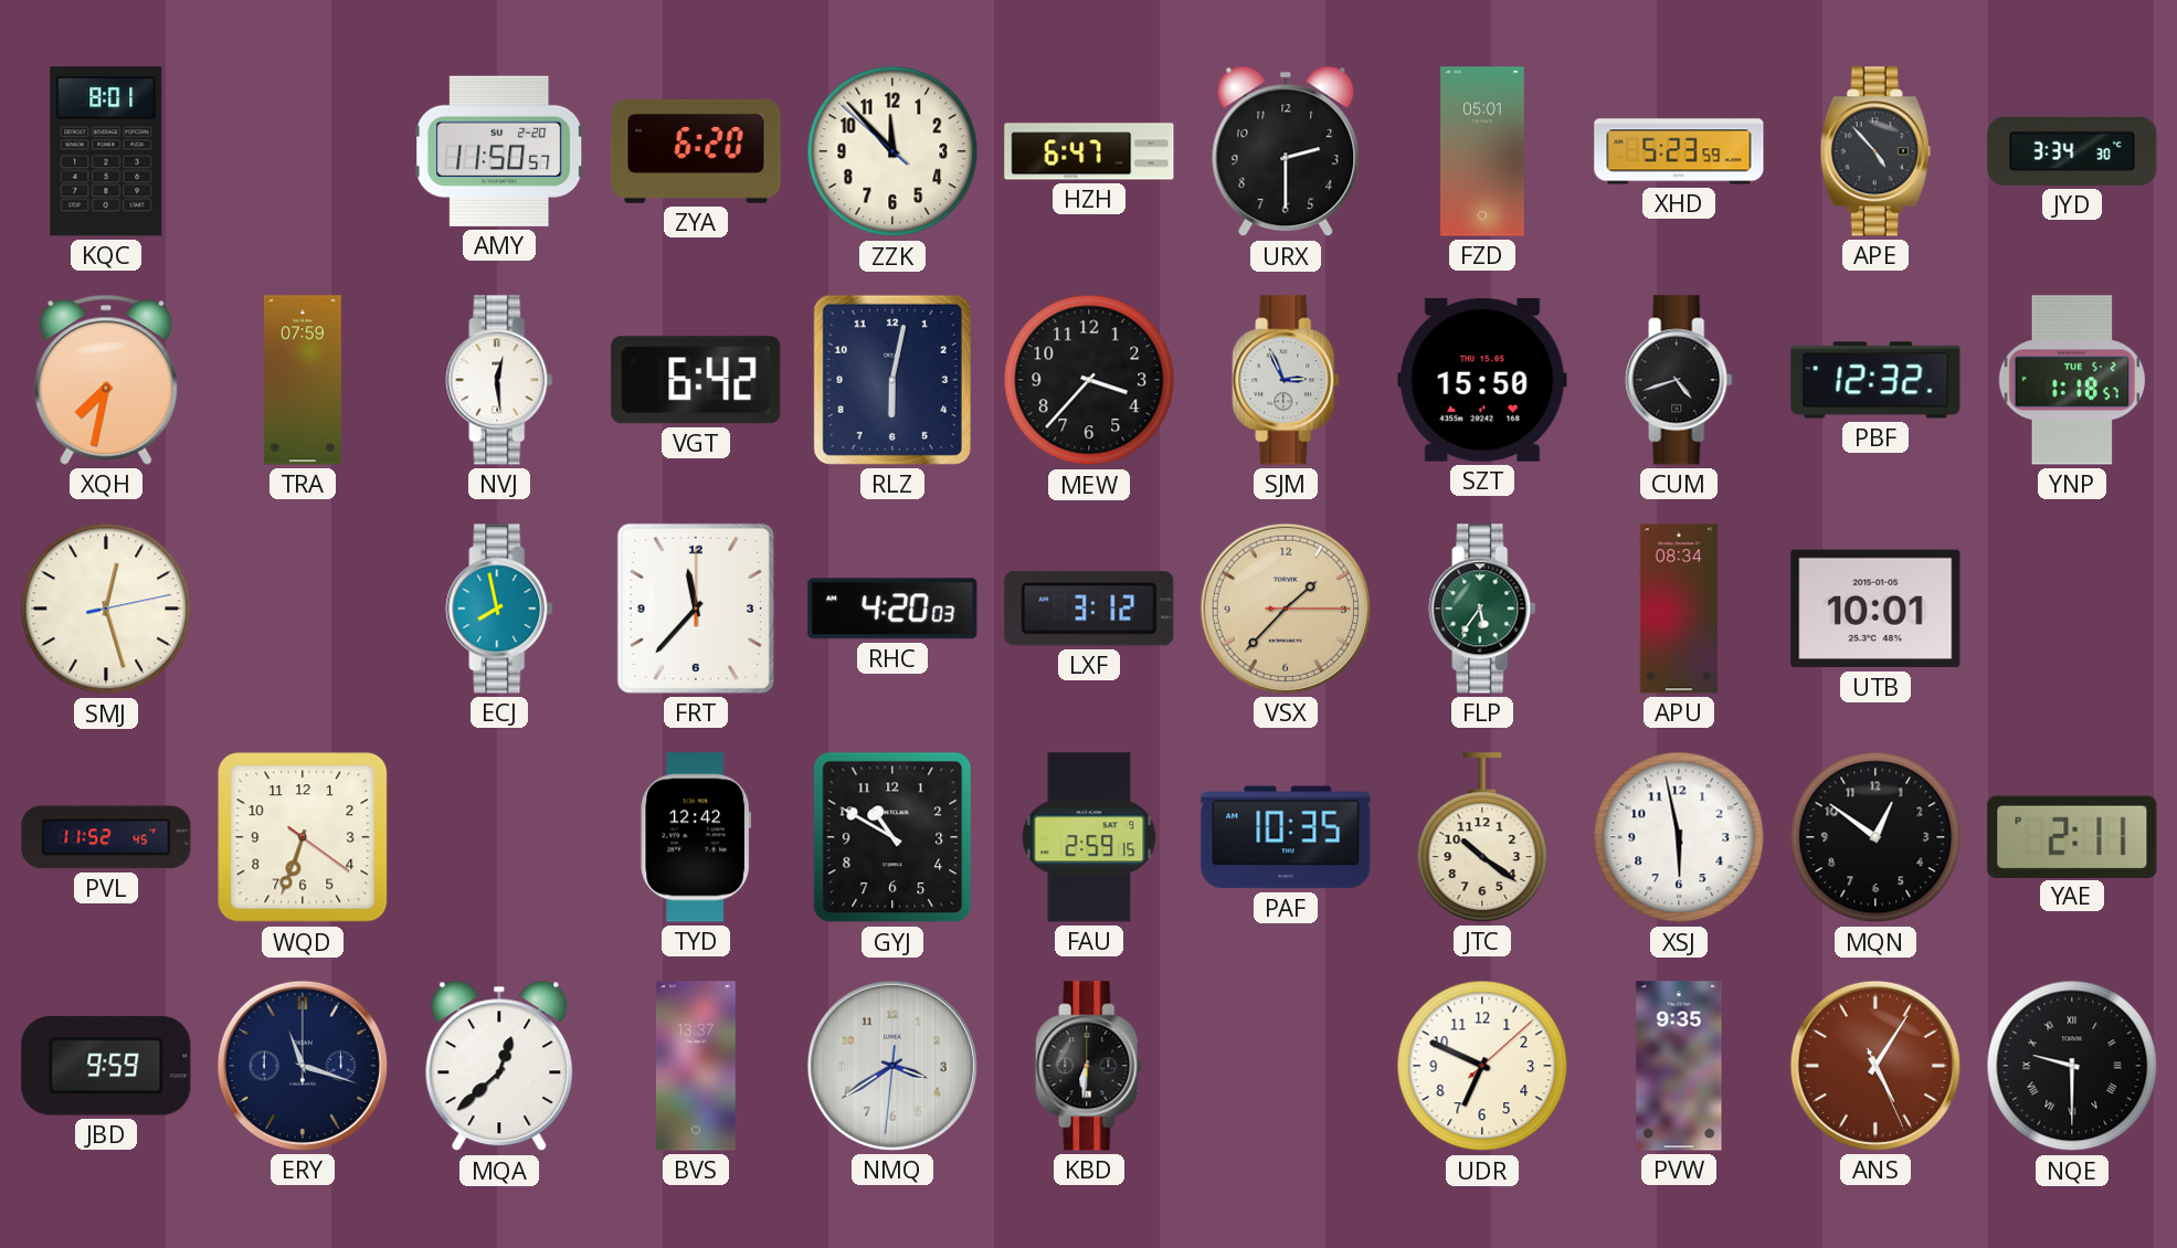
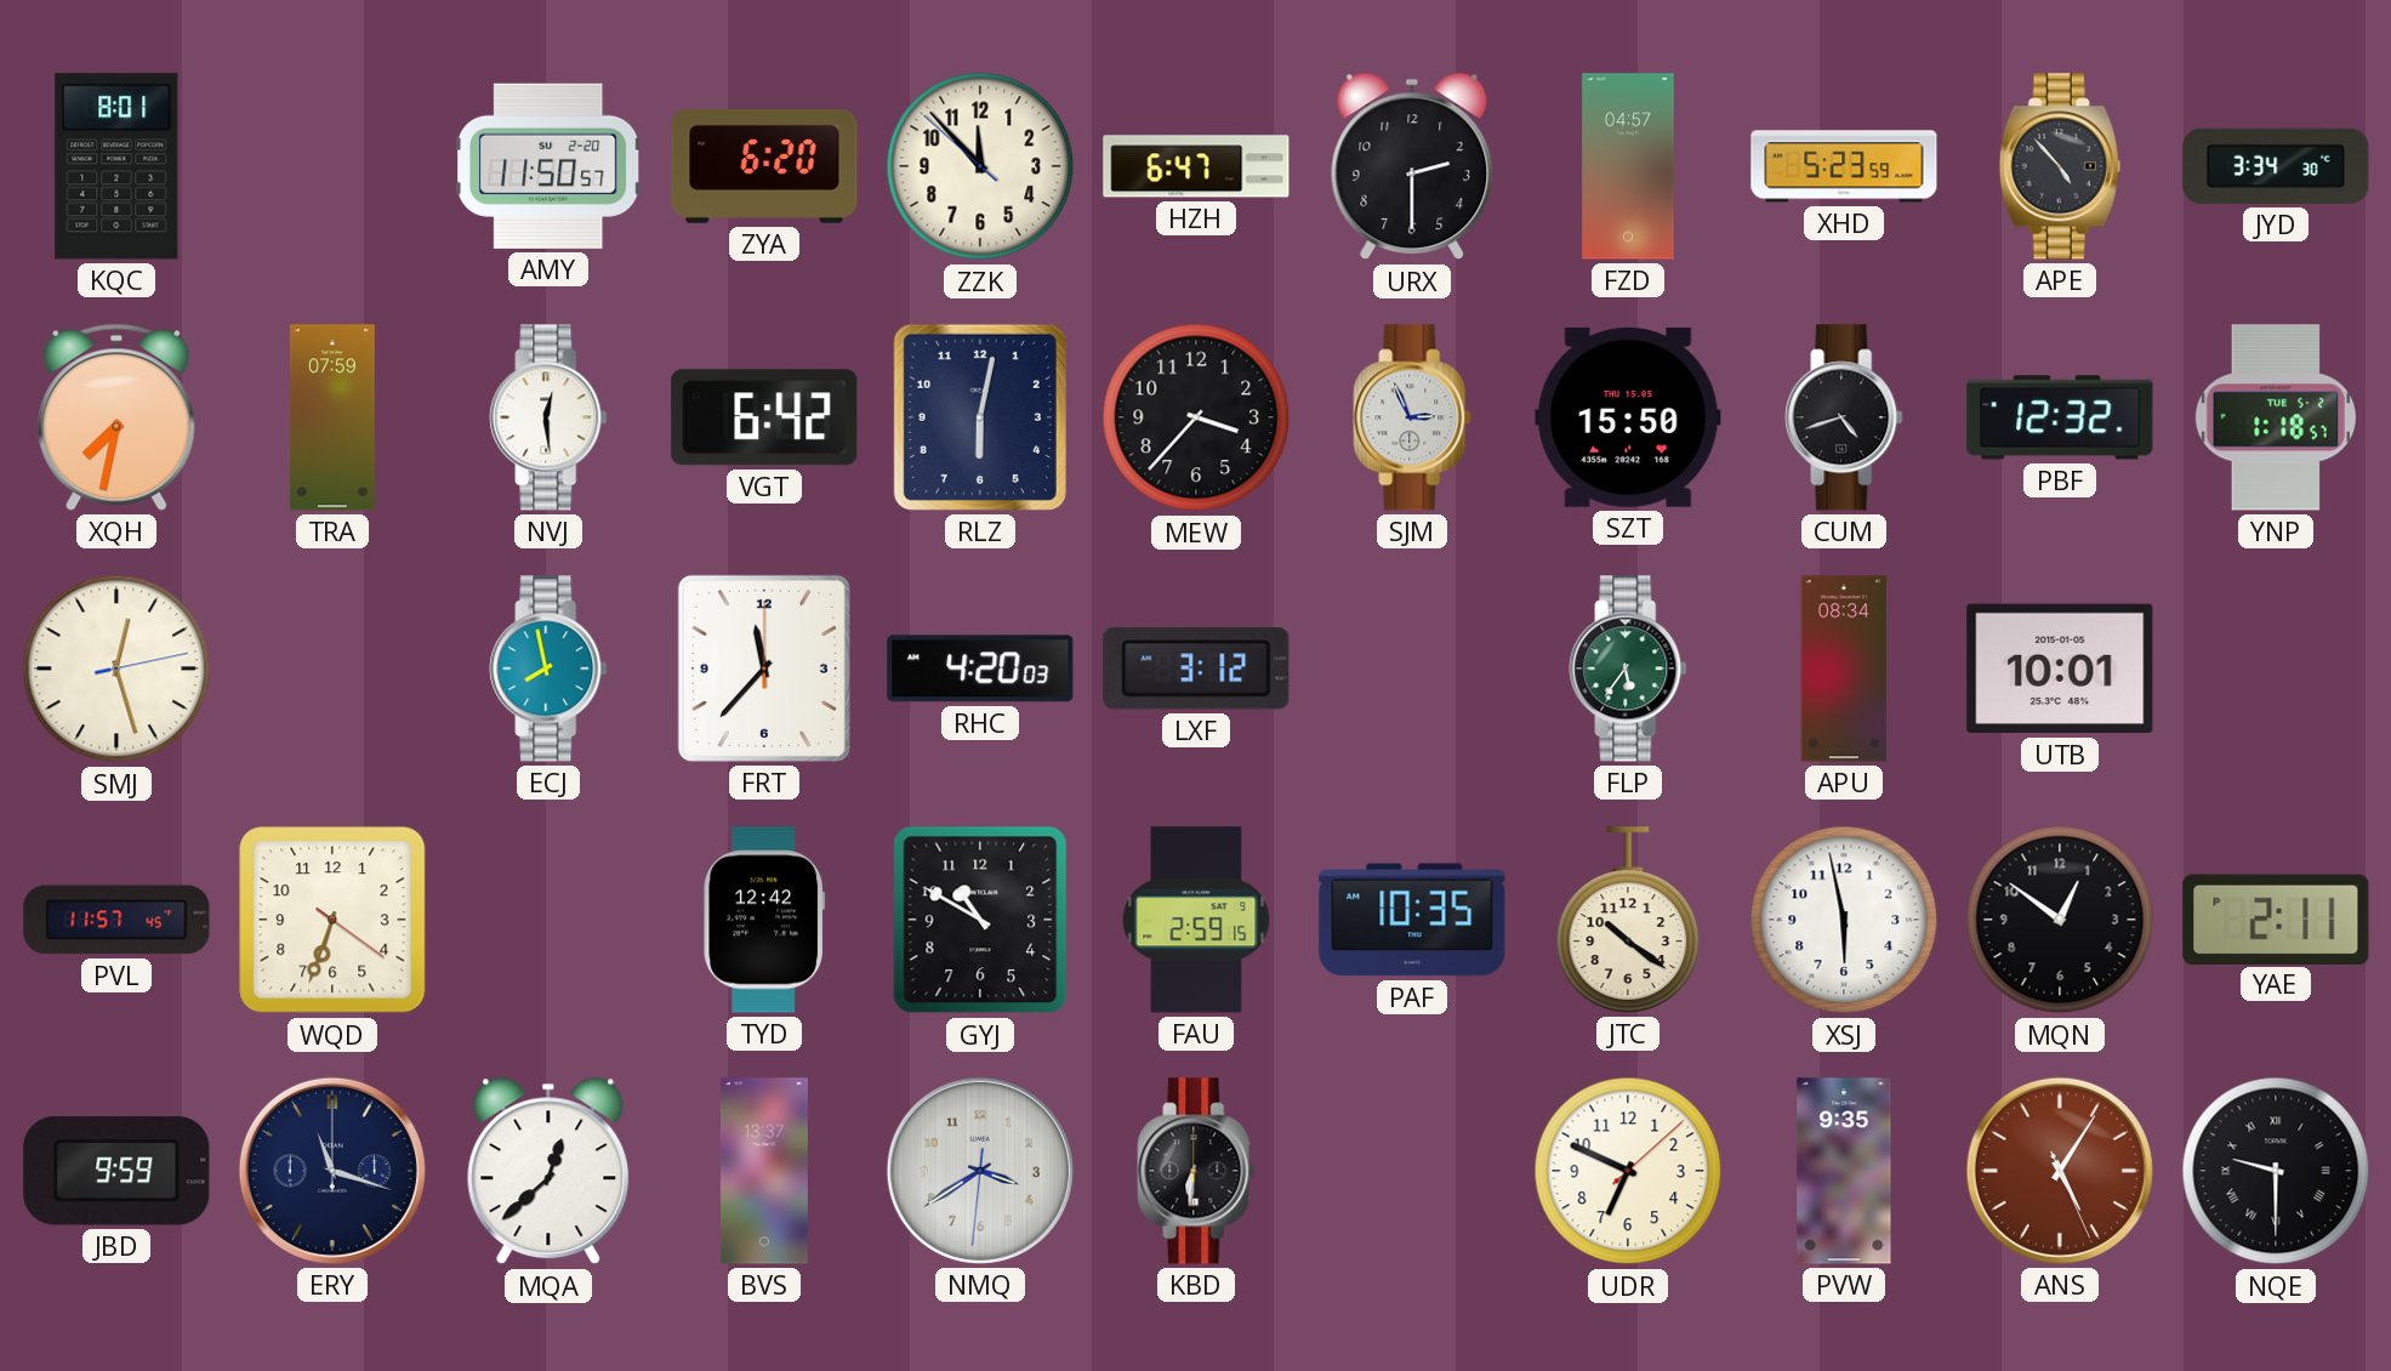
FZD: 05:01 -> 04:57
VSX: 1:37 -> none
PVL: 11:52 -> 11:57
